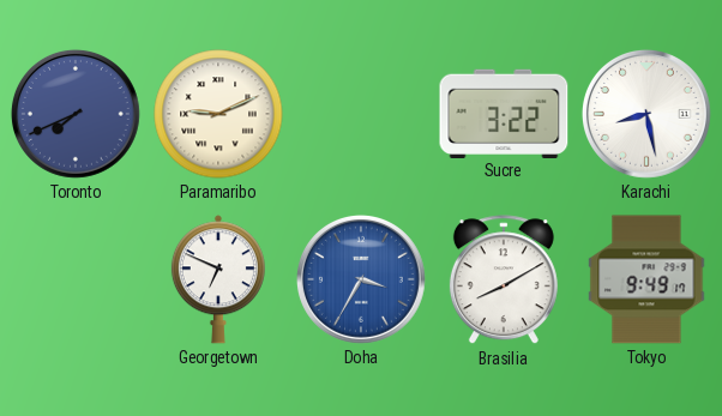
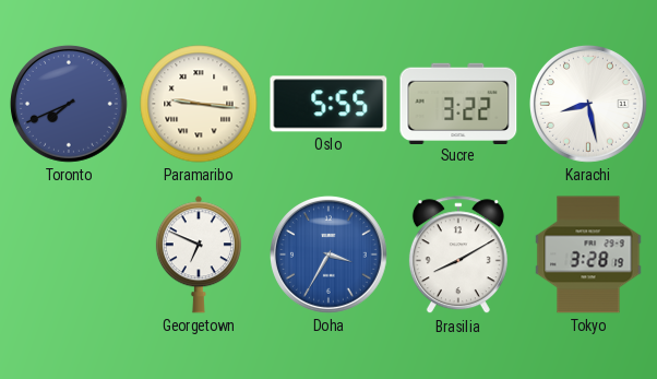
Paramaribo: 9:11 -> 9:16
Oslo: none -> 5:55
Tokyo: 9:49 -> 3:28
